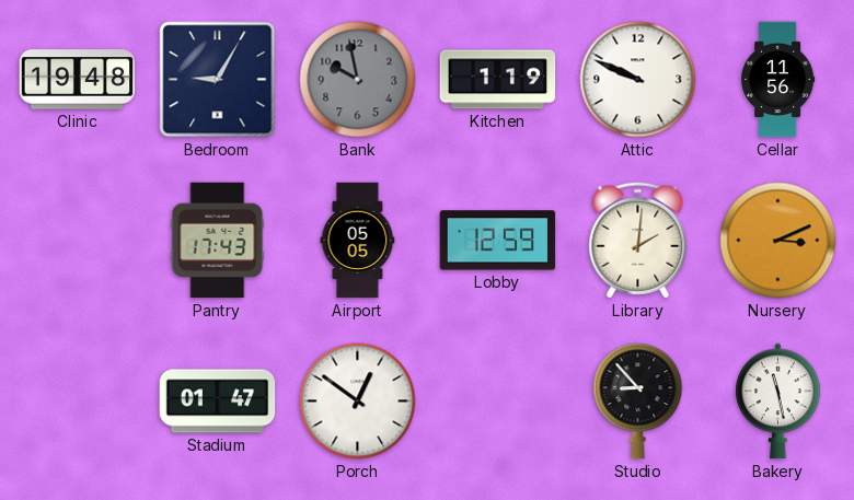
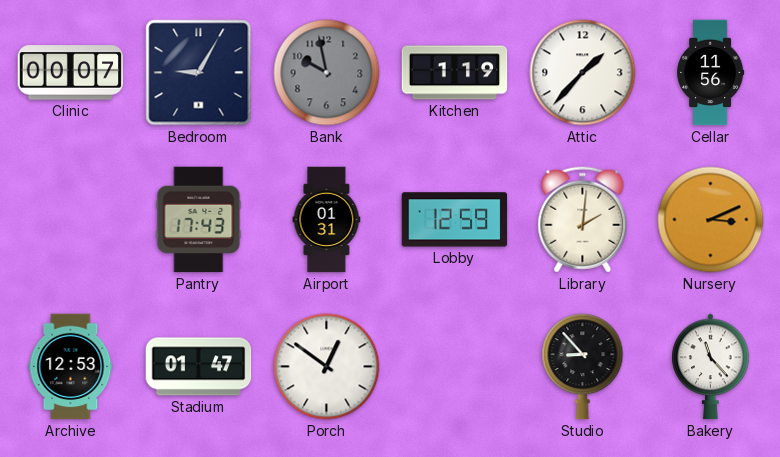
Clinic: 19:48 -> 00:07
Attic: 9:49 -> 1:37
Airport: 05:05 -> 01:31
Archive: none -> 12:53
Bakery: 11:28 -> 11:23
